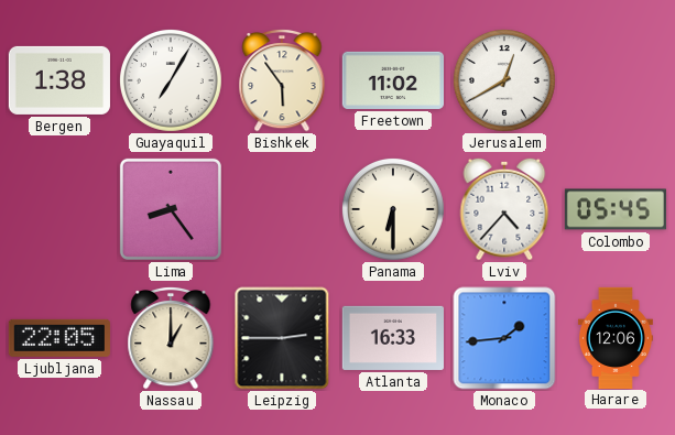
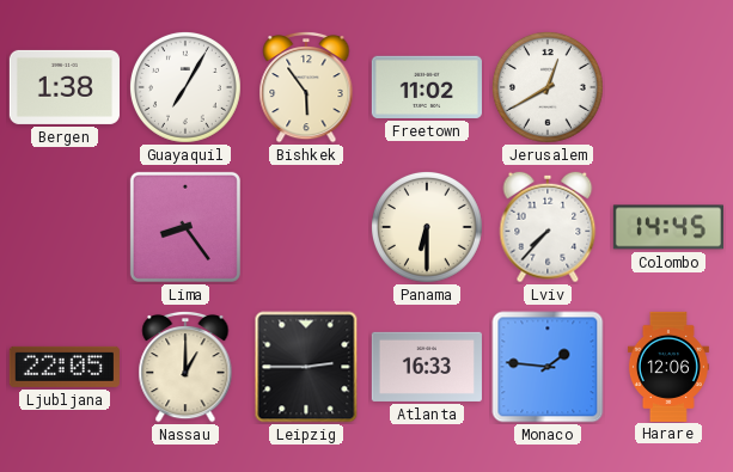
Lviv: 4:37 -> 7:37
Colombo: 05:45 -> 14:45
Monaco: 1:44 -> 1:46
